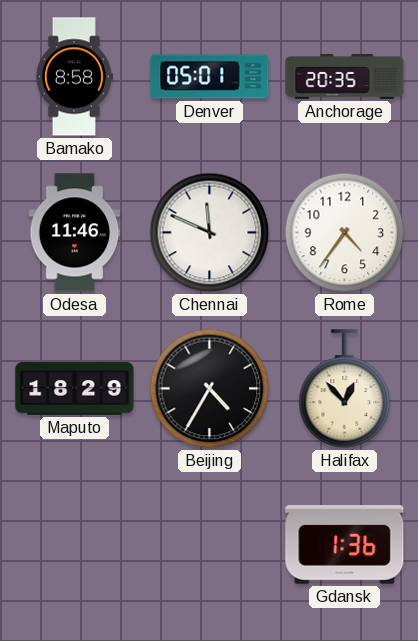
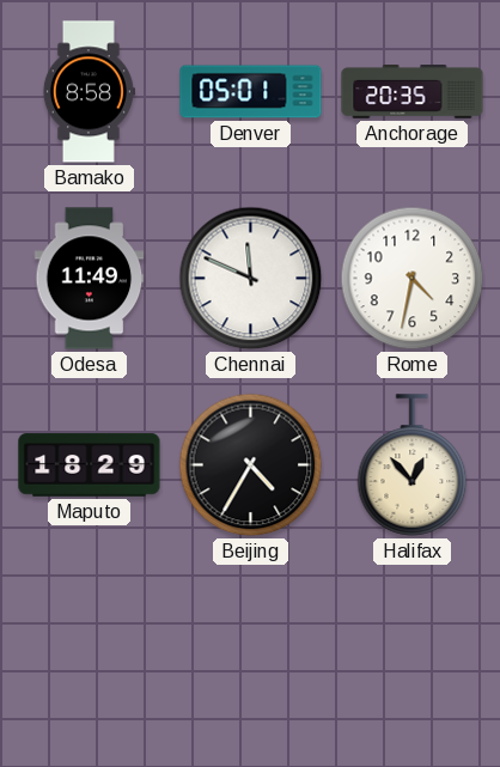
Odesa: 11:46 -> 11:49
Rome: 4:36 -> 4:32
Gdansk: 1:36 -> none
